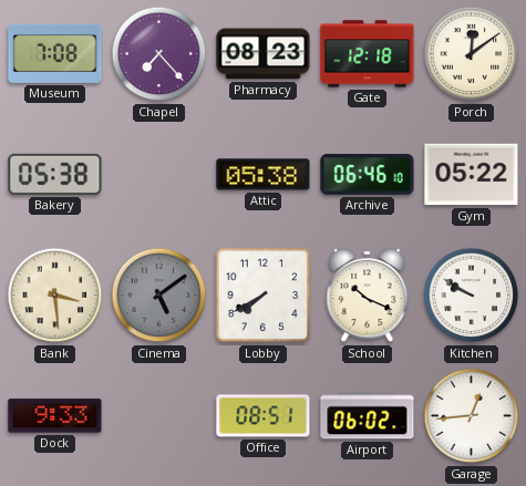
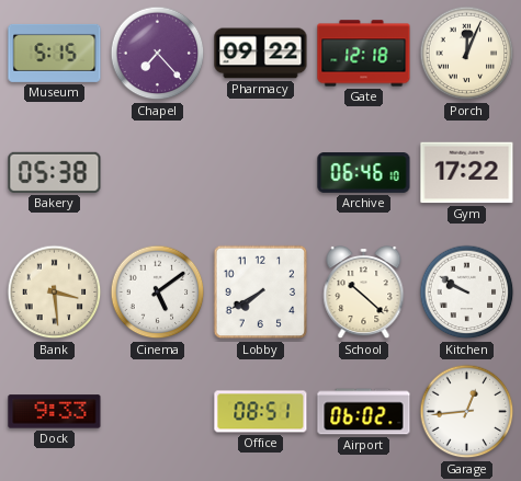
Museum: 7:08 -> 5:15
Pharmacy: 08:23 -> 09:22
Porch: 12:09 -> 12:04
Attic: 05:38 -> none
Gym: 05:22 -> 17:22
Cinema dial: grey -> white
School: 10:19 -> 10:22
